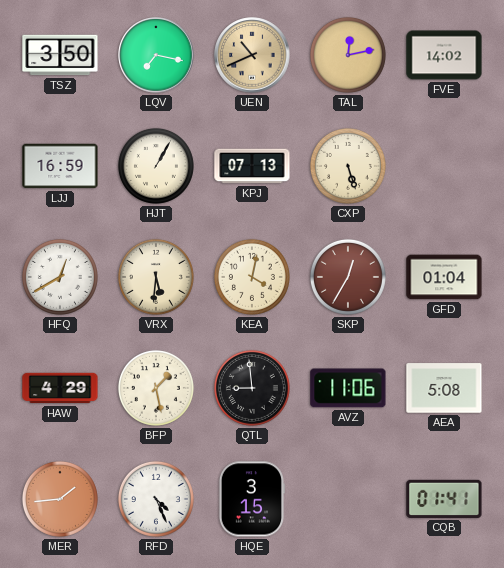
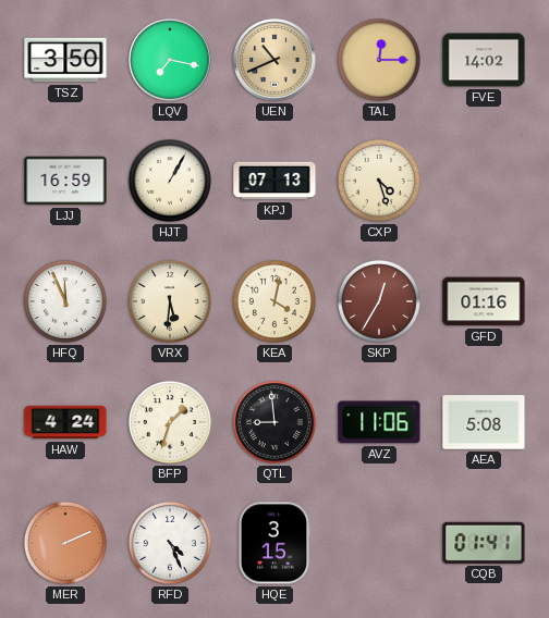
TAL: 12:13 -> 12:15
CXP: 5:27 -> 4:27
HFQ: 12:40 -> 11:56
GFD: 01:04 -> 01:16
HAW: 4:29 -> 4:24
BFP: 1:28 -> 1:33
MER: 1:44 -> 2:11
